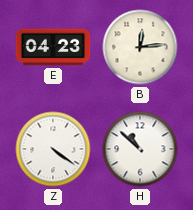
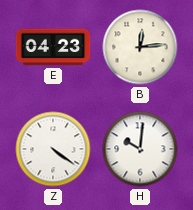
H: 10:52 -> 10:01
